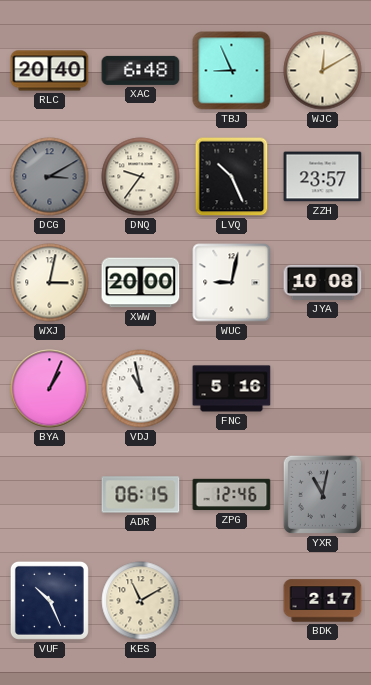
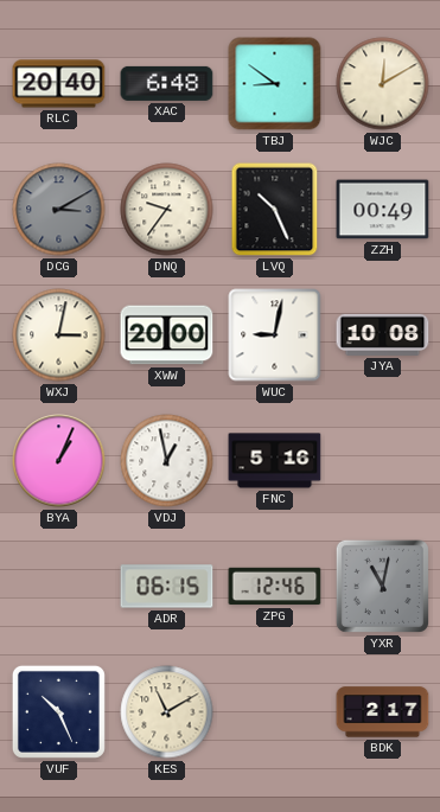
TBJ: 8:56 -> 8:51
ZZH: 23:57 -> 00:49
VDJ: 10:58 -> 12:58
